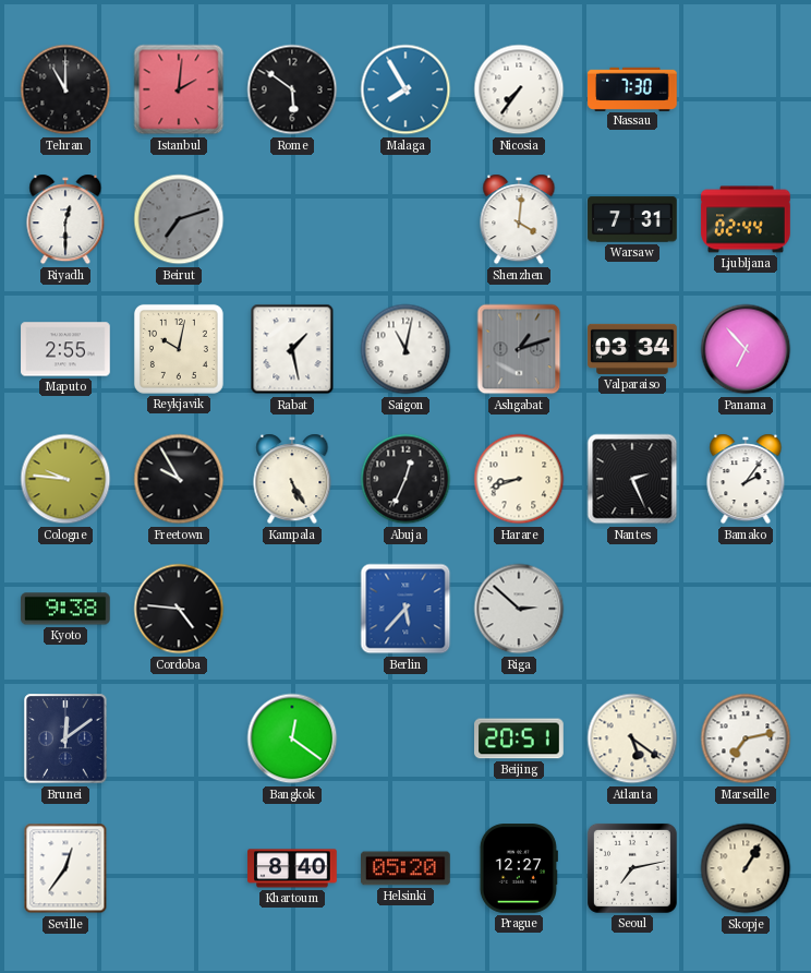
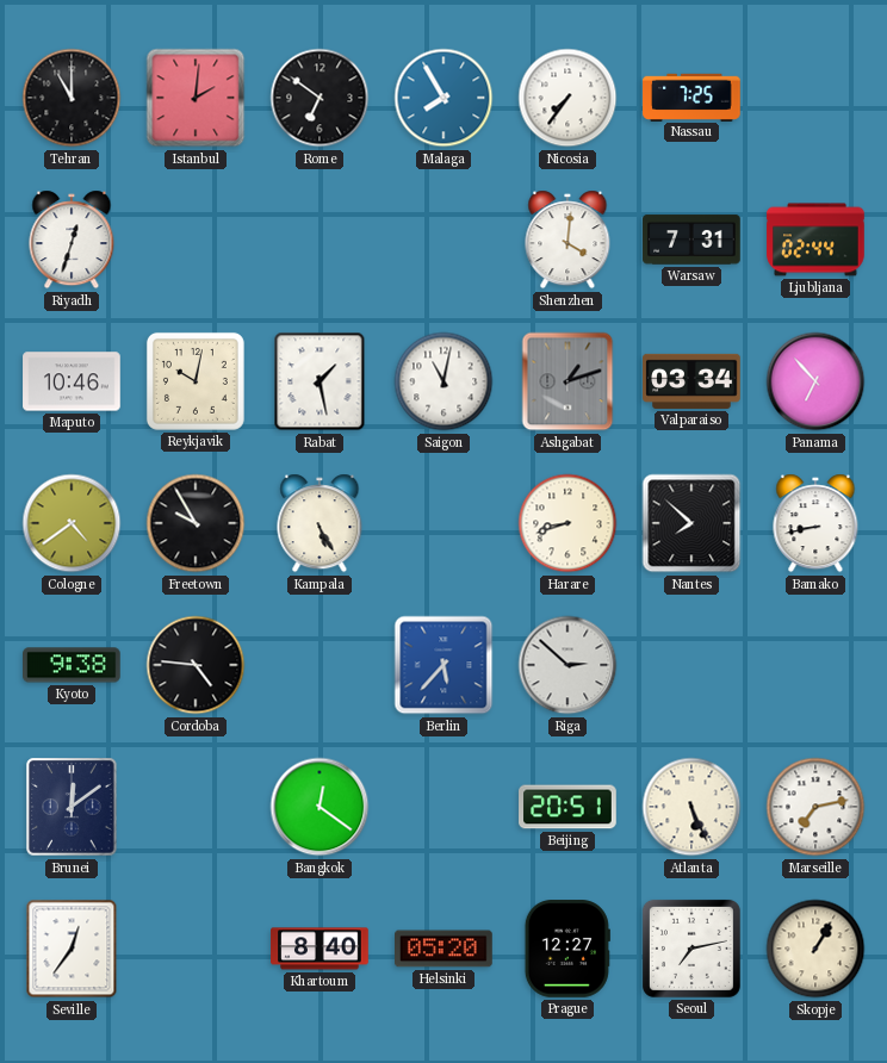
Rome: 5:51 -> 6:51
Nassau: 7:30 -> 7:25
Riyadh: 12:30 -> 12:33
Beirut: 7:12 -> none
Maputo: 2:55 -> 10:46
Cologne: 9:46 -> 4:39
Abuja: 12:34 -> none
Nantes: 2:26 -> 7:52
Bamako: 2:06 -> 8:43
Atlanta: 5:21 -> 5:26
